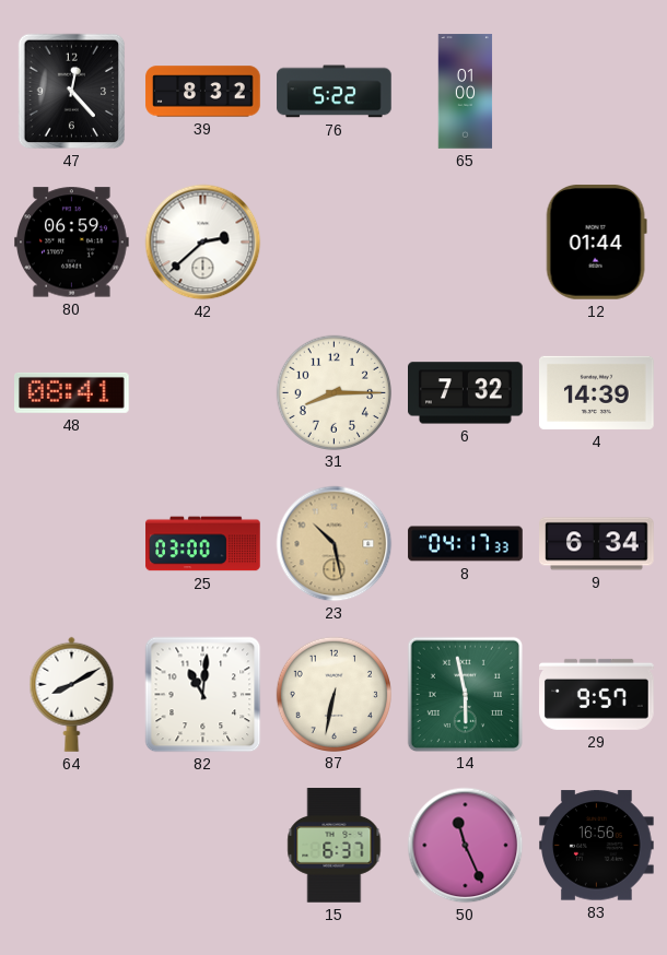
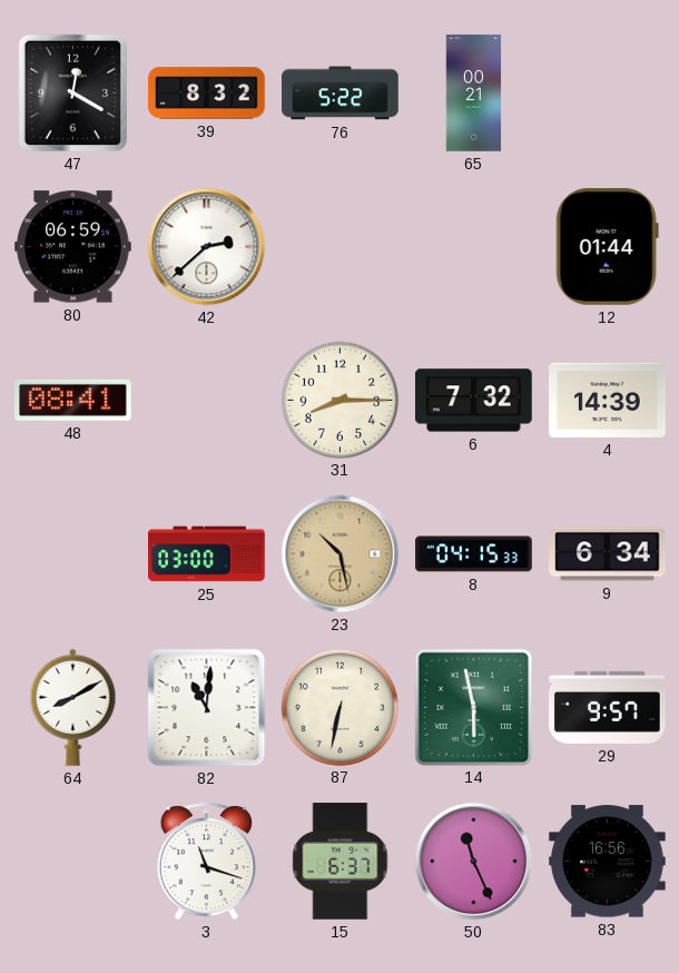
47: 12:23 -> 12:20
65: 01:00 -> 00:21
8: 04:17 -> 04:15
3: none -> 11:18
